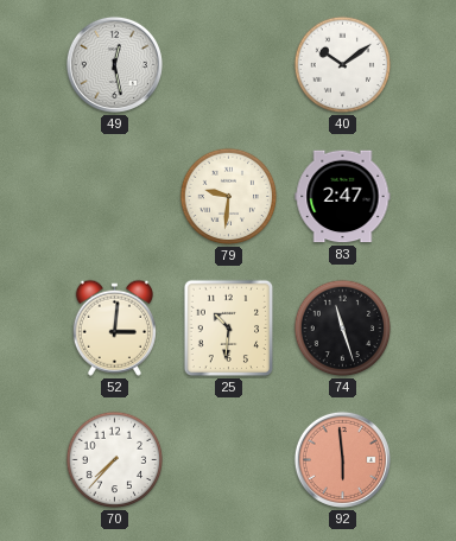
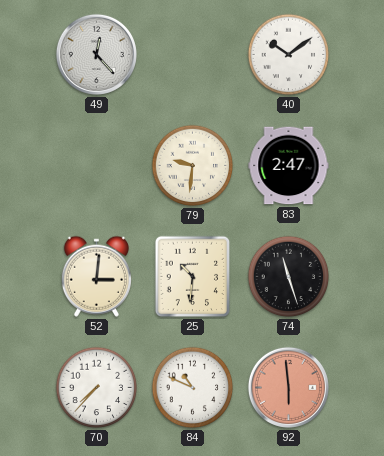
49: 12:28 -> 12:23
84: none -> 10:49
